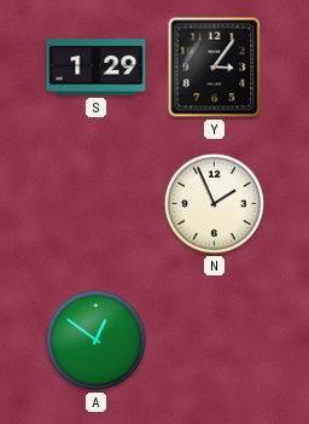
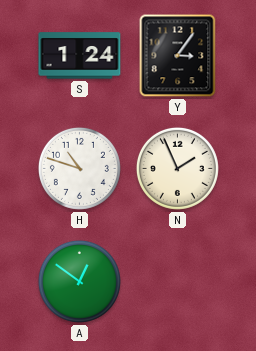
S: 1:29 -> 1:24
H: none -> 10:48
